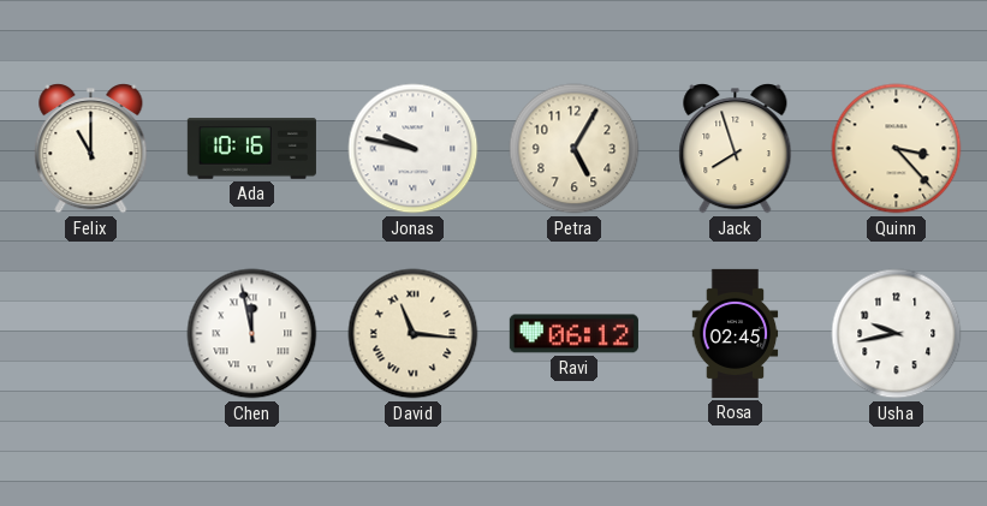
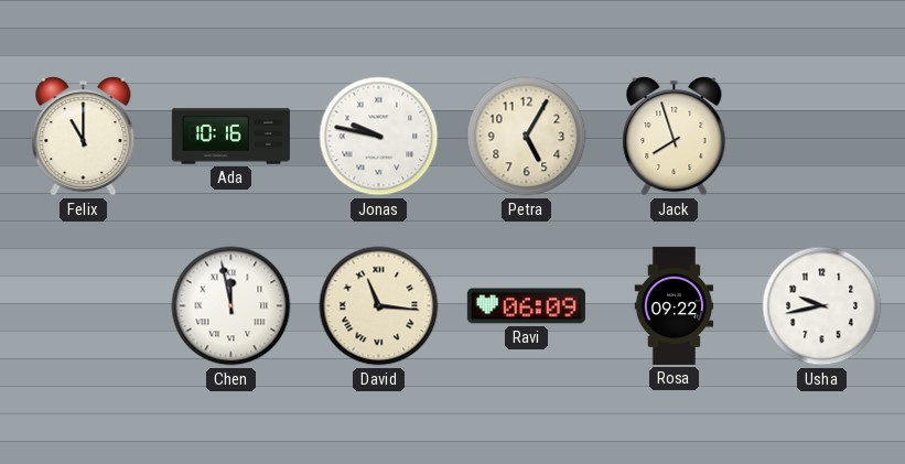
Quinn: 3:23 -> none
Ravi: 06:12 -> 06:09
Rosa: 02:45 -> 09:22
